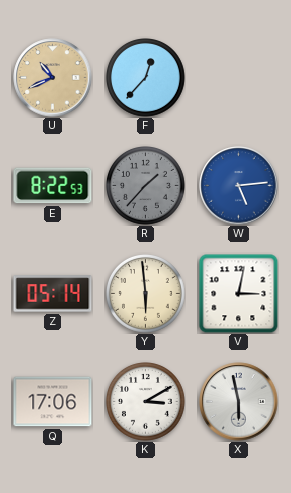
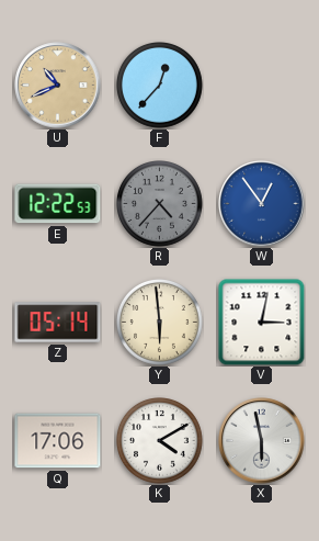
E: 8:22 -> 12:22
R: 1:37 -> 4:37
W: 5:14 -> 12:54
K: 3:10 -> 4:10
